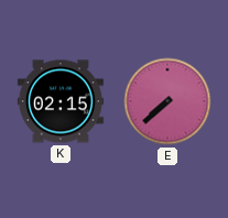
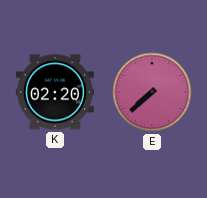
K: 02:15 -> 02:20
